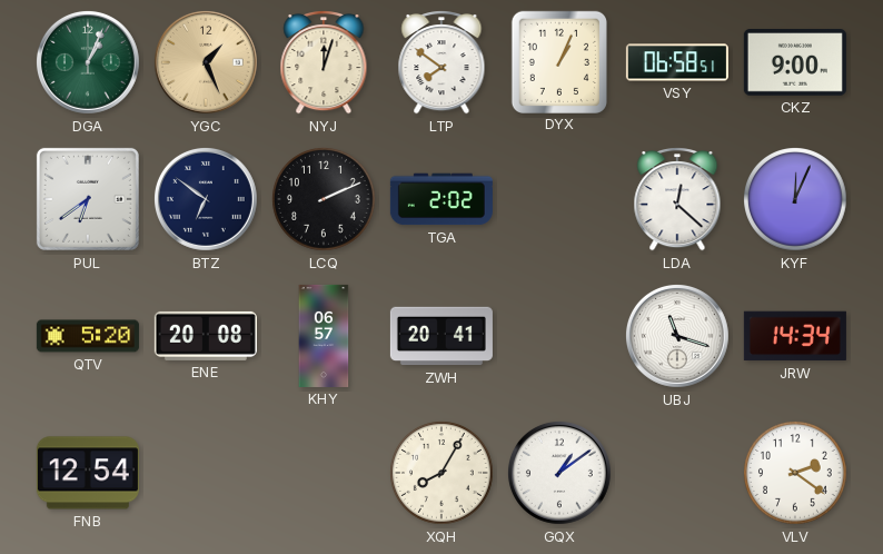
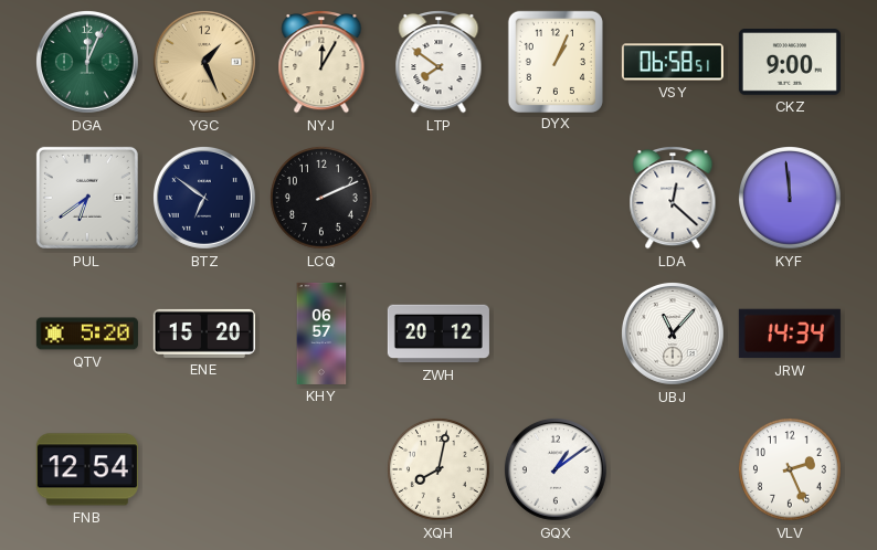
DGA: 1:04 -> 12:04
NYJ: 12:03 -> 12:05
TGA: 2:02 -> none
KYF: 12:04 -> 11:59
ENE: 20:08 -> 15:20
ZWH: 20:41 -> 20:12
UBJ: 11:18 -> 11:07
XQH: 8:05 -> 8:02
VLV: 2:21 -> 2:26
